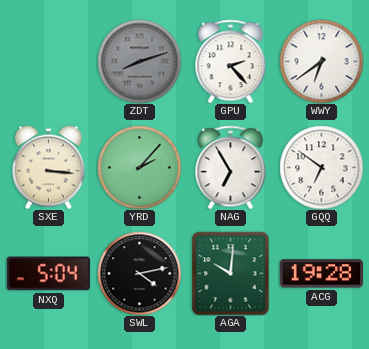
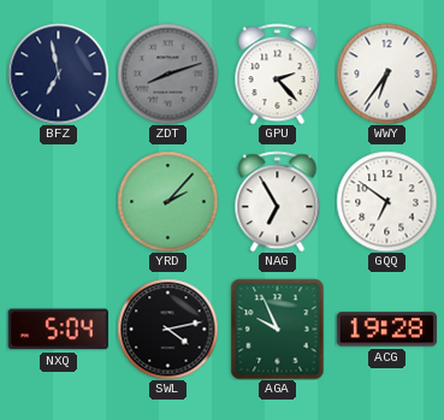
BFZ: none -> 6:58
WWY: 6:39 -> 6:36
SXE: 3:16 -> none
AGA: 10:01 -> 9:56
